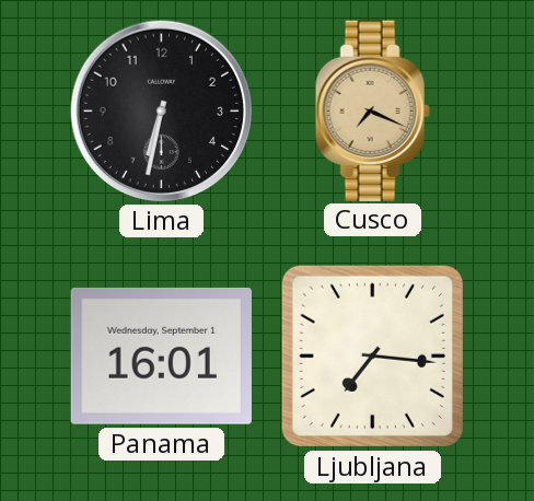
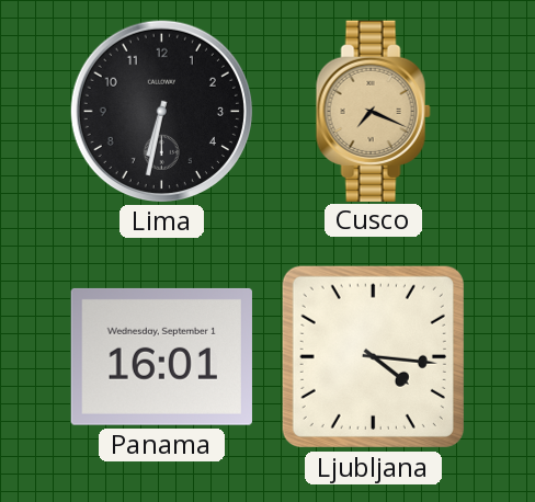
Ljubljana: 7:16 -> 4:16
